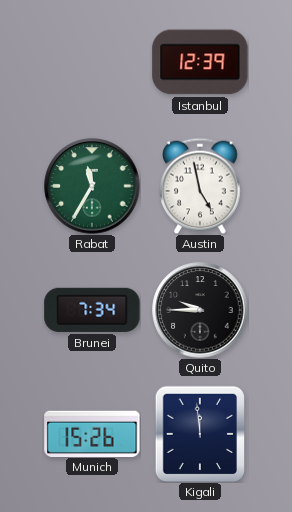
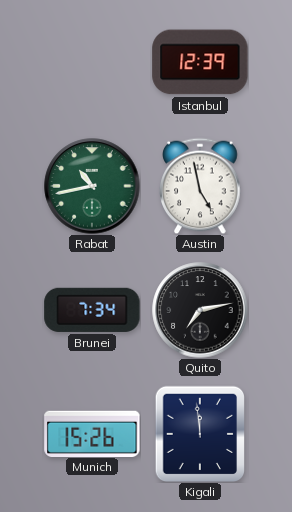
Rabat: 11:35 -> 10:43
Quito: 9:45 -> 7:13
